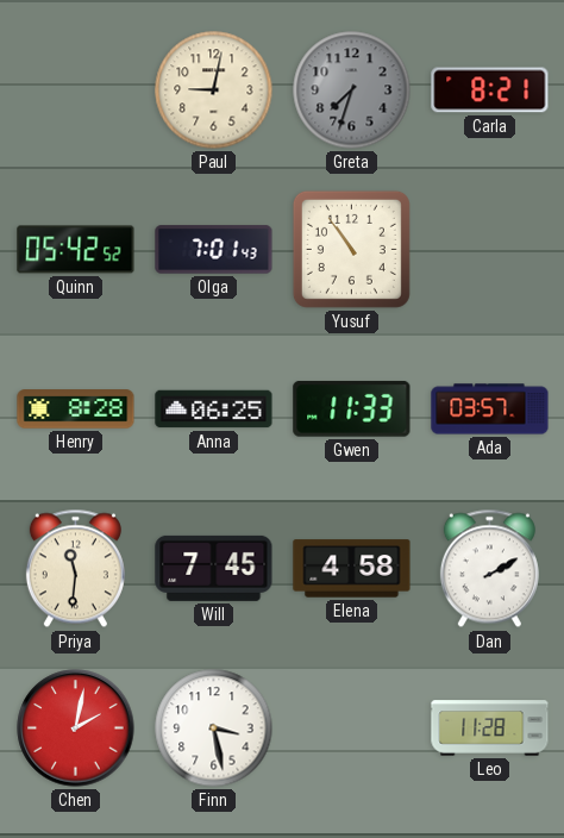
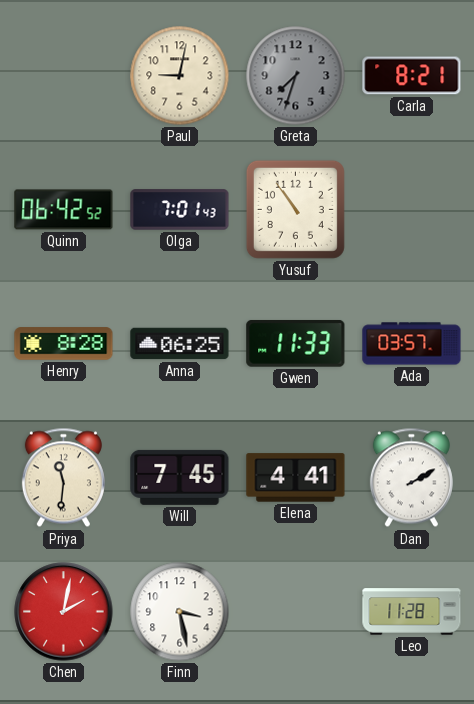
Quinn: 05:42 -> 06:42
Elena: 4:58 -> 4:41
